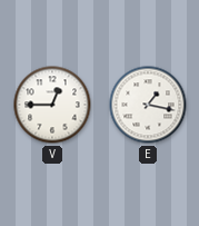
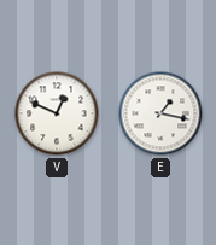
V: 12:45 -> 12:49
